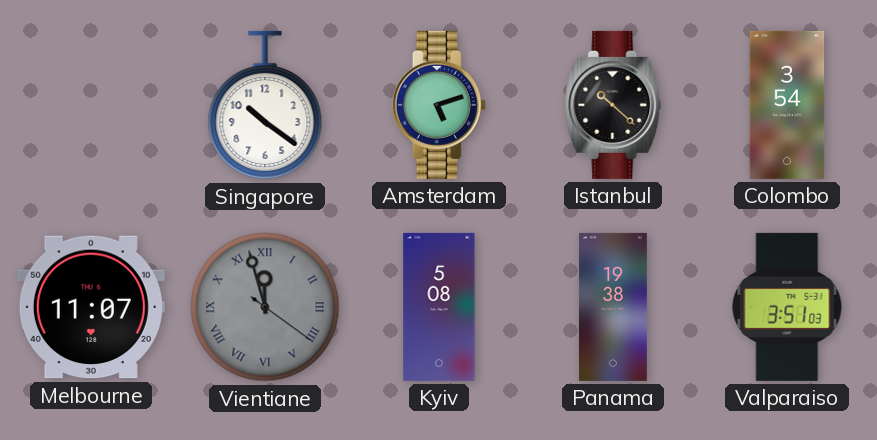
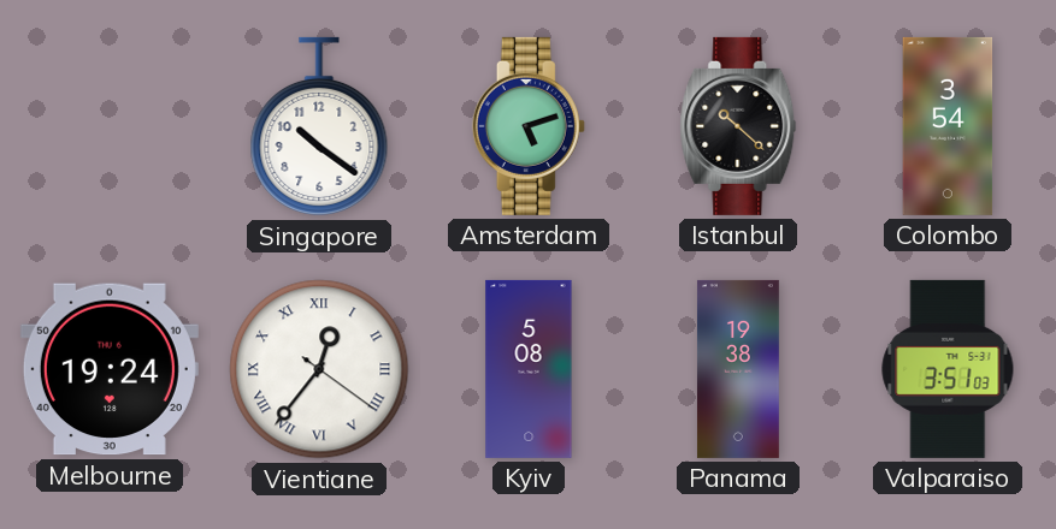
Melbourne: 11:07 -> 19:24
Vientiane: 11:57 -> 12:36
Vientiane dial: grey -> white
